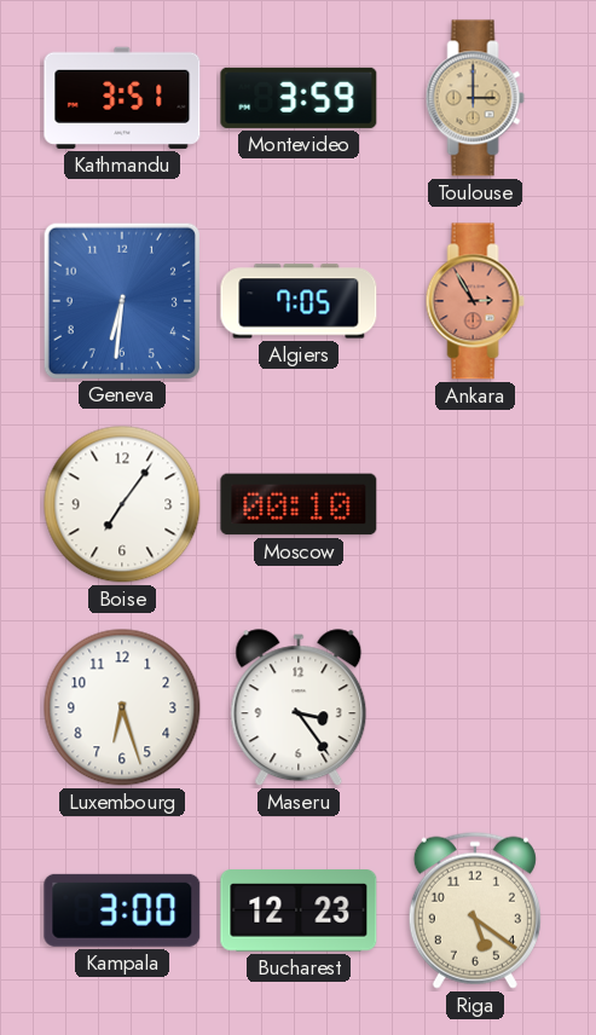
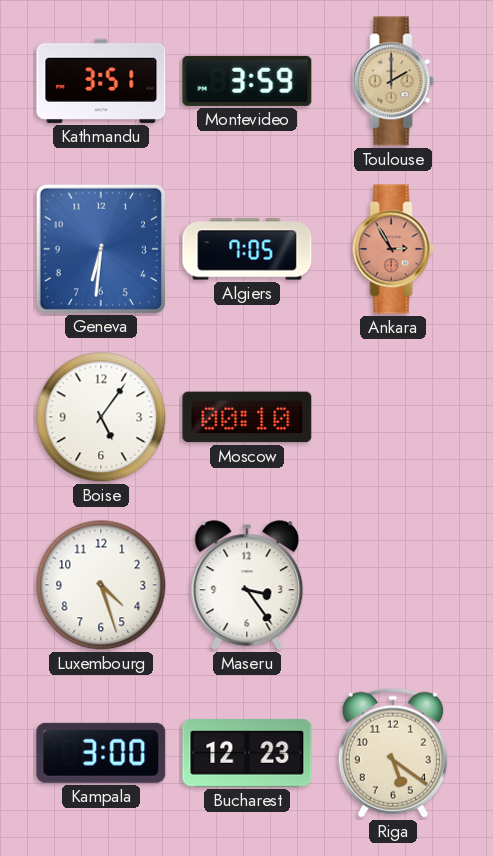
Toulouse: 3:00 -> 2:00
Boise: 7:06 -> 5:06
Luxembourg: 6:27 -> 4:27
